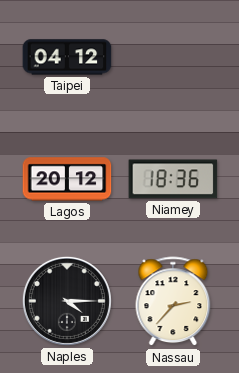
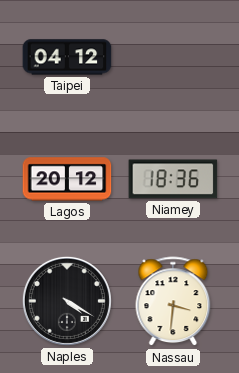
Naples: 4:15 -> 4:20
Nassau: 2:37 -> 3:31
